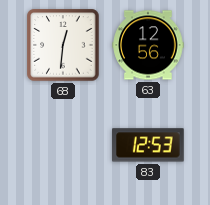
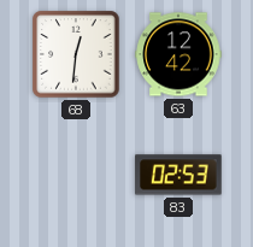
63: 12:56 -> 12:42
83: 12:53 -> 02:53
